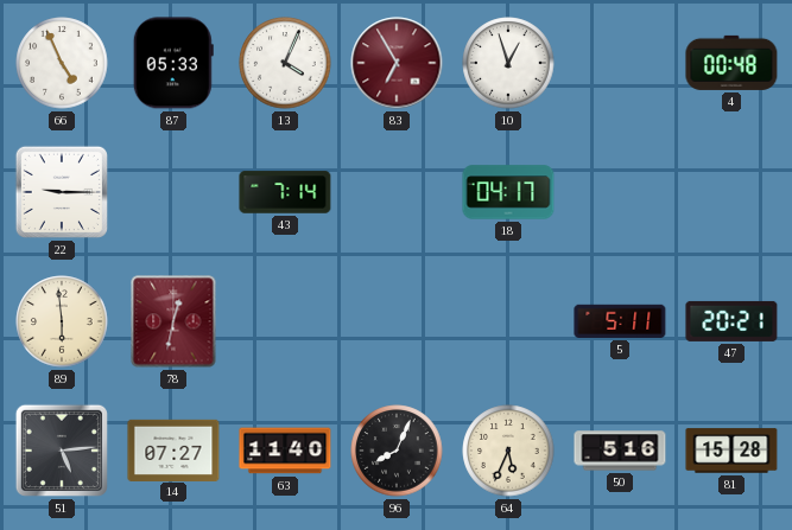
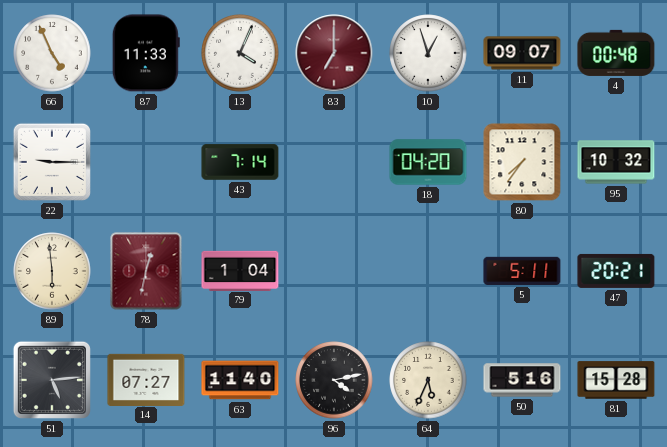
87: 05:33 -> 11:33
83: 6:55 -> 7:00
11: none -> 09:07
18: 04:17 -> 04:20
80: none -> 7:36
95: none -> 10:32
79: none -> 1:04
96: 8:04 -> 4:13
